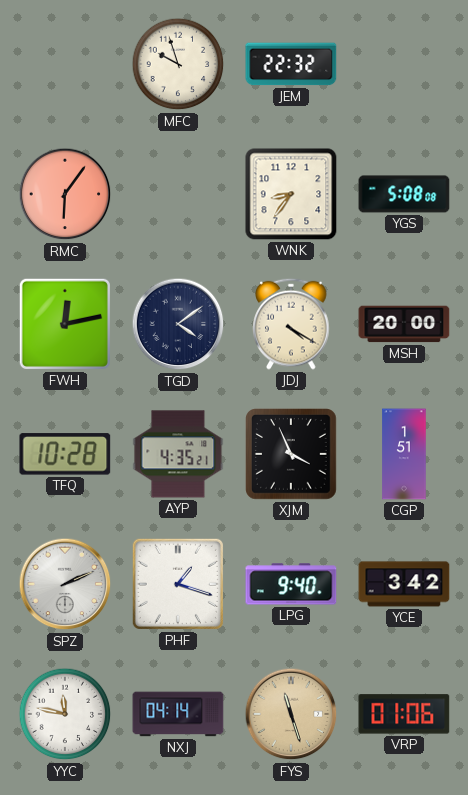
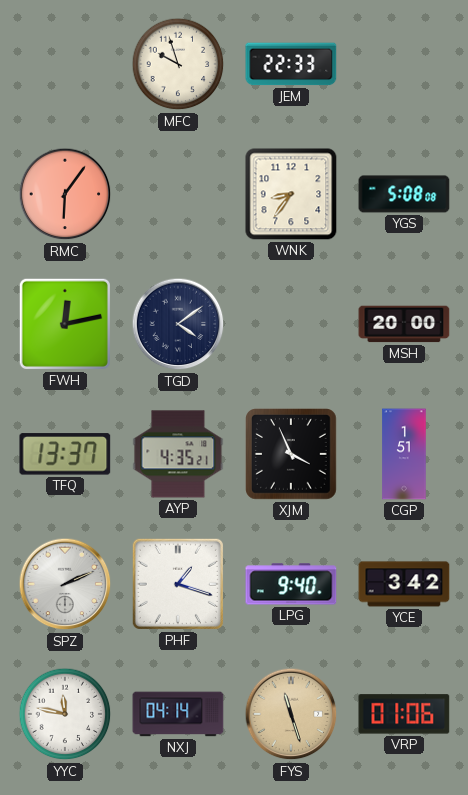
JEM: 22:32 -> 22:33
JDJ: 4:20 -> none
TFQ: 10:28 -> 13:37
